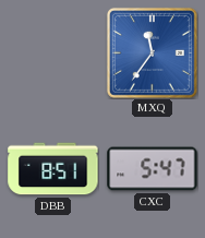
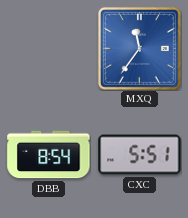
DBB: 8:51 -> 8:54
CXC: 5:47 -> 5:51
